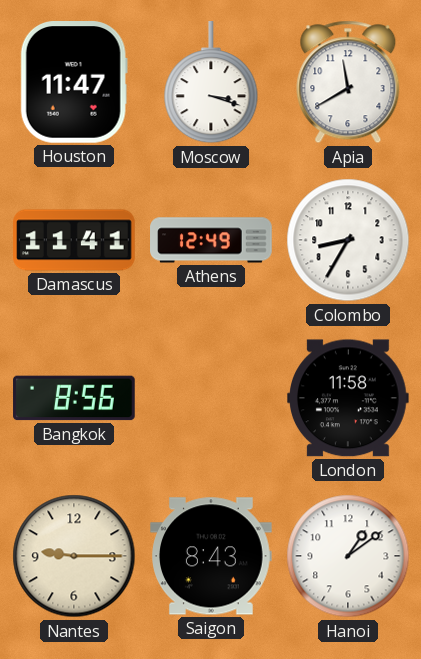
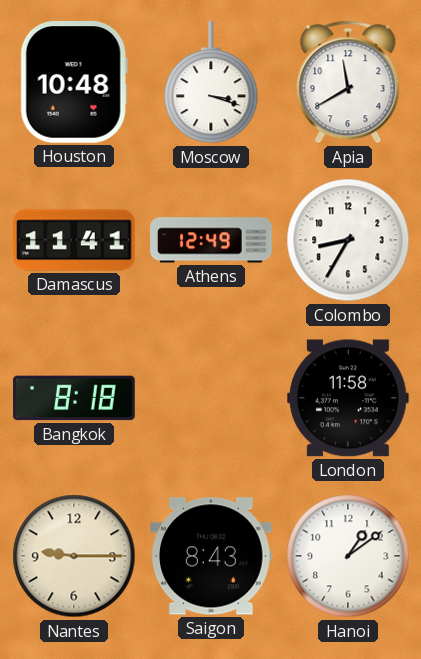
Houston: 11:47 -> 10:48
Bangkok: 8:56 -> 8:18
